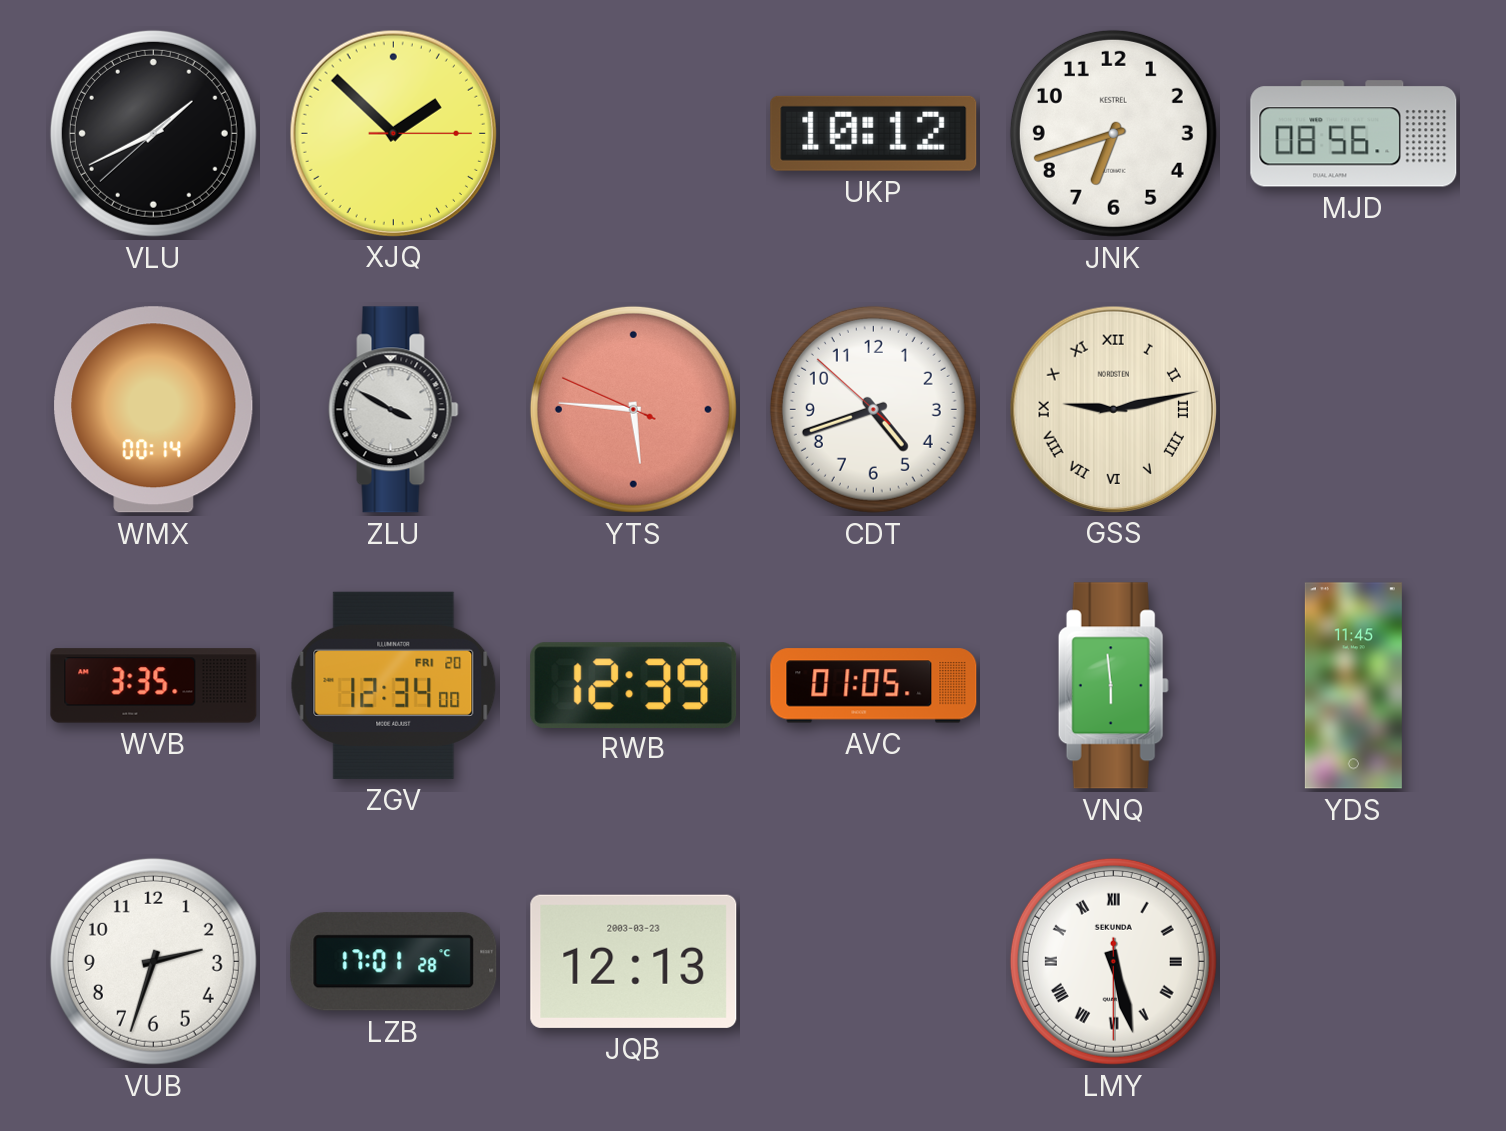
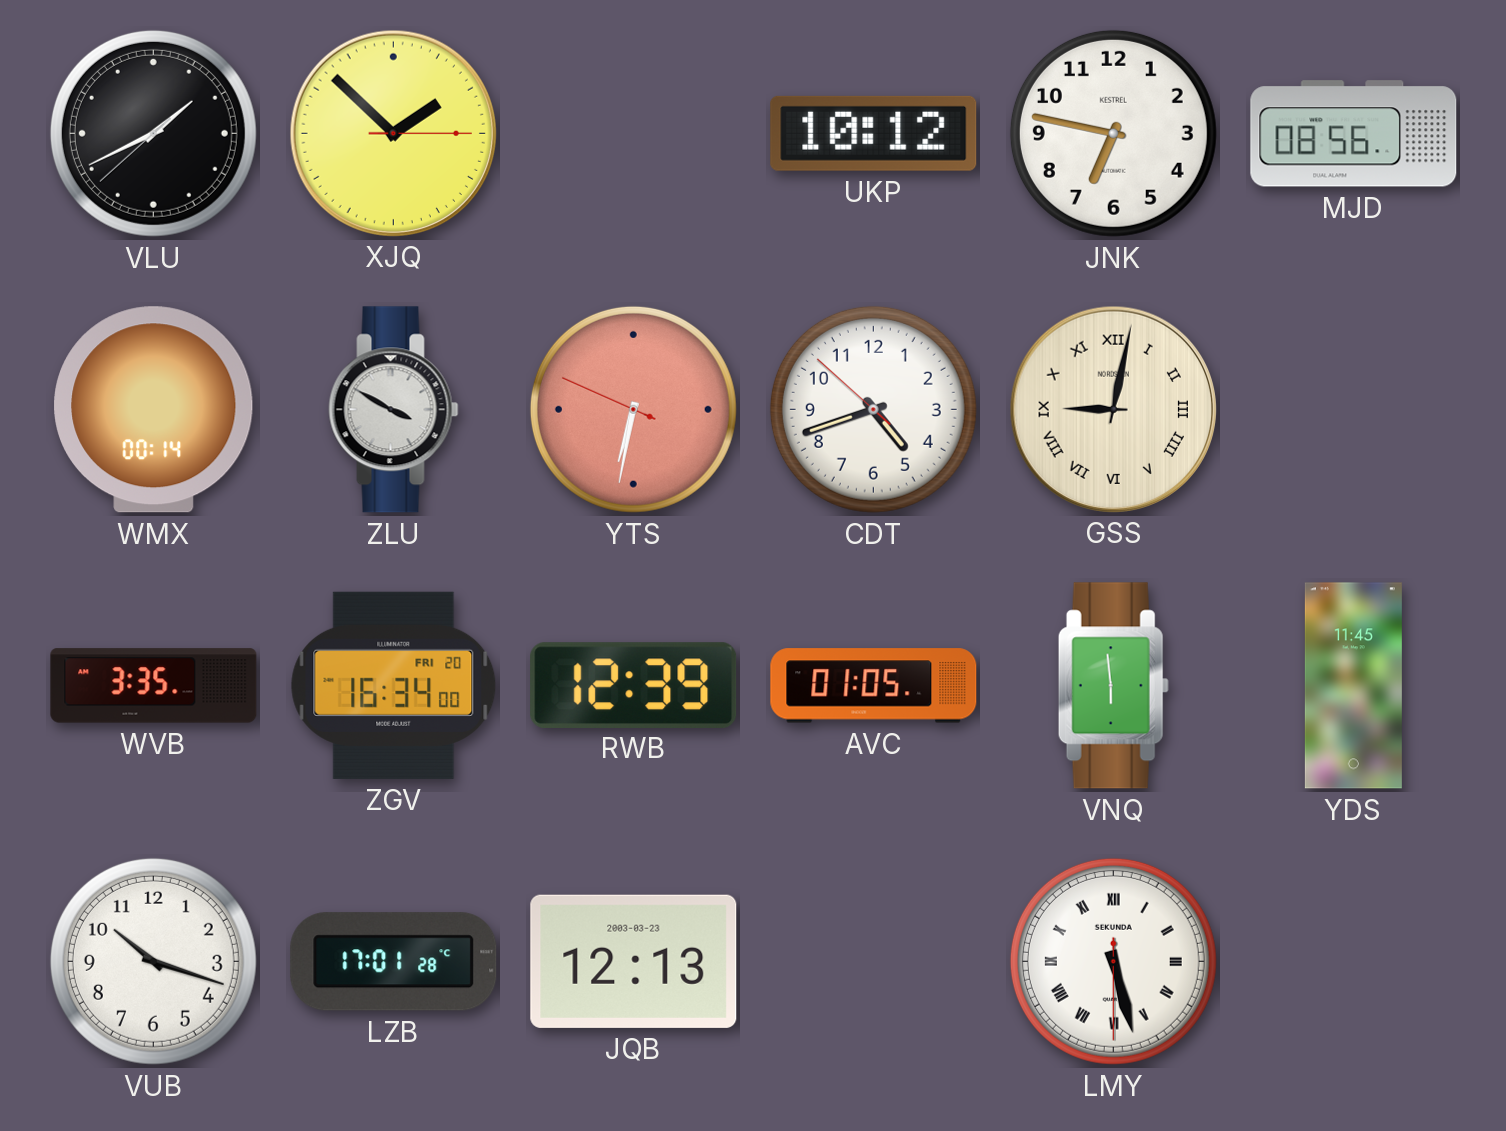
JNK: 6:42 -> 6:47
YTS: 5:45 -> 6:31
GSS: 9:13 -> 9:02
ZGV: 12:34 -> 16:34
VUB: 2:33 -> 10:18
